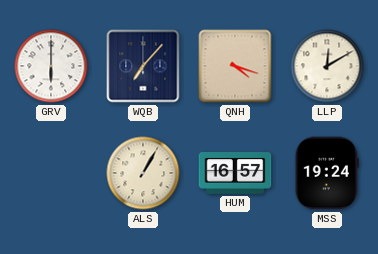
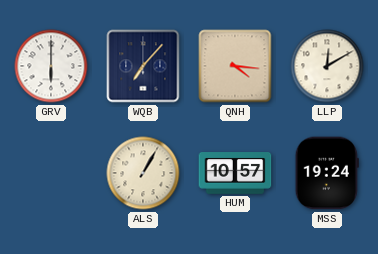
QNH: 4:18 -> 4:16
HUM: 16:57 -> 10:57
